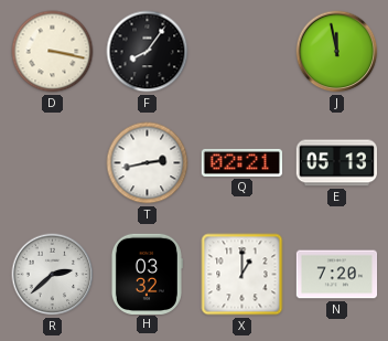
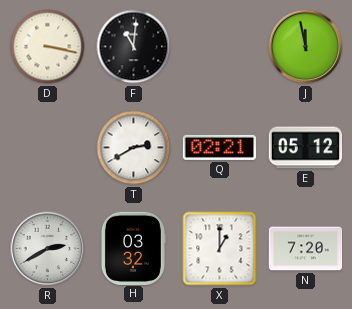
F: 8:06 -> 11:01
T: 2:43 -> 2:40
E: 05:13 -> 05:12
R: 2:38 -> 2:40
